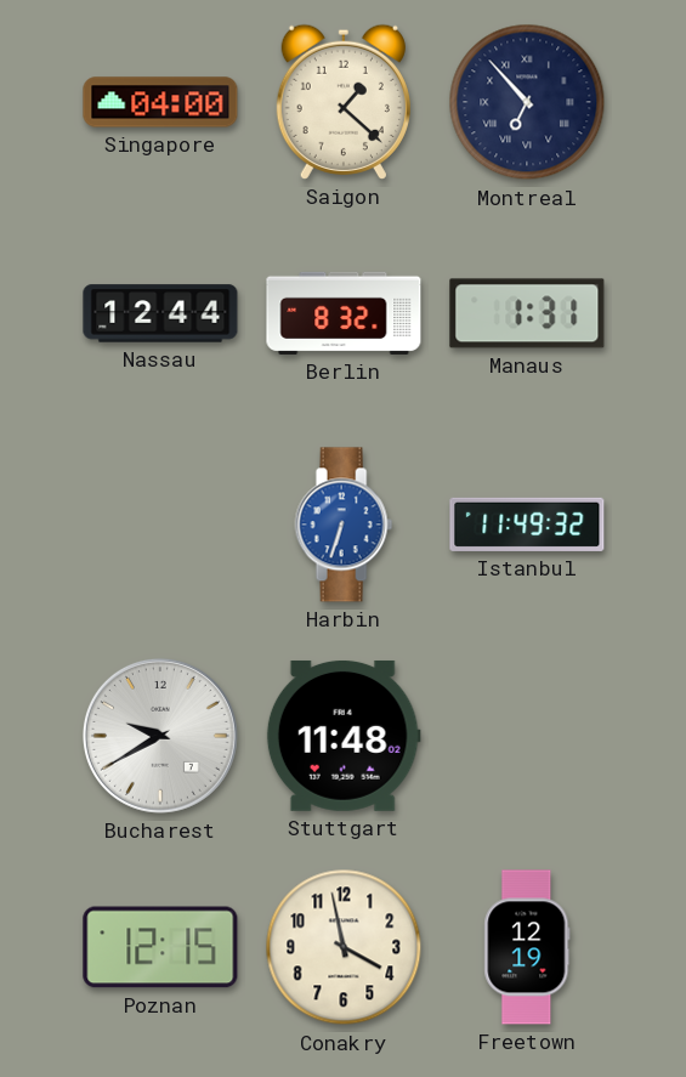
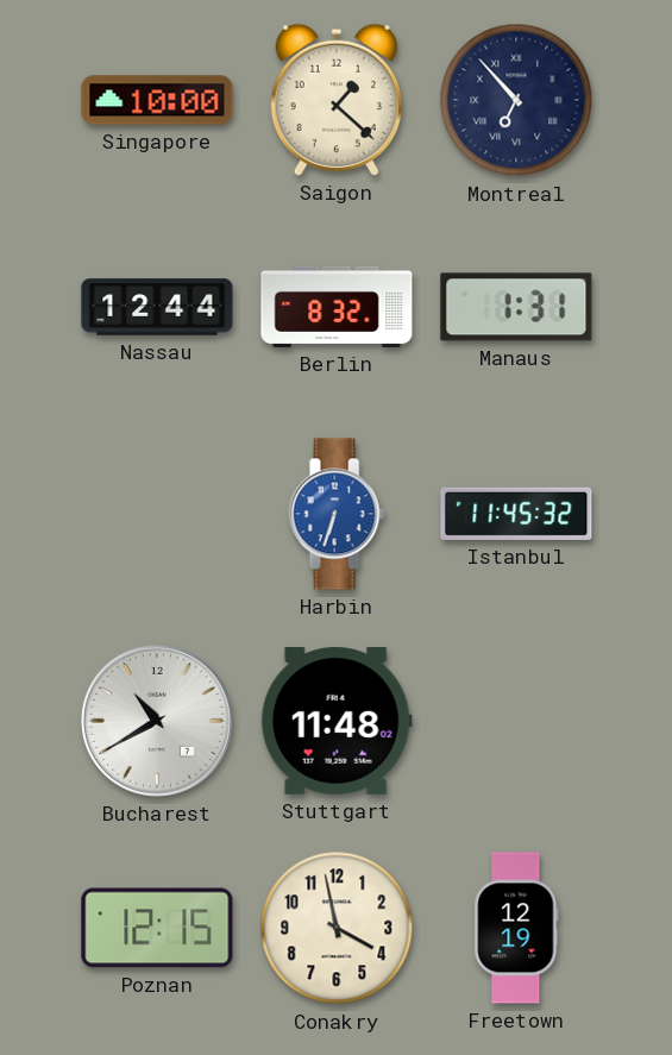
Singapore: 04:00 -> 10:00
Istanbul: 11:49 -> 11:45
Bucharest: 9:40 -> 10:40
